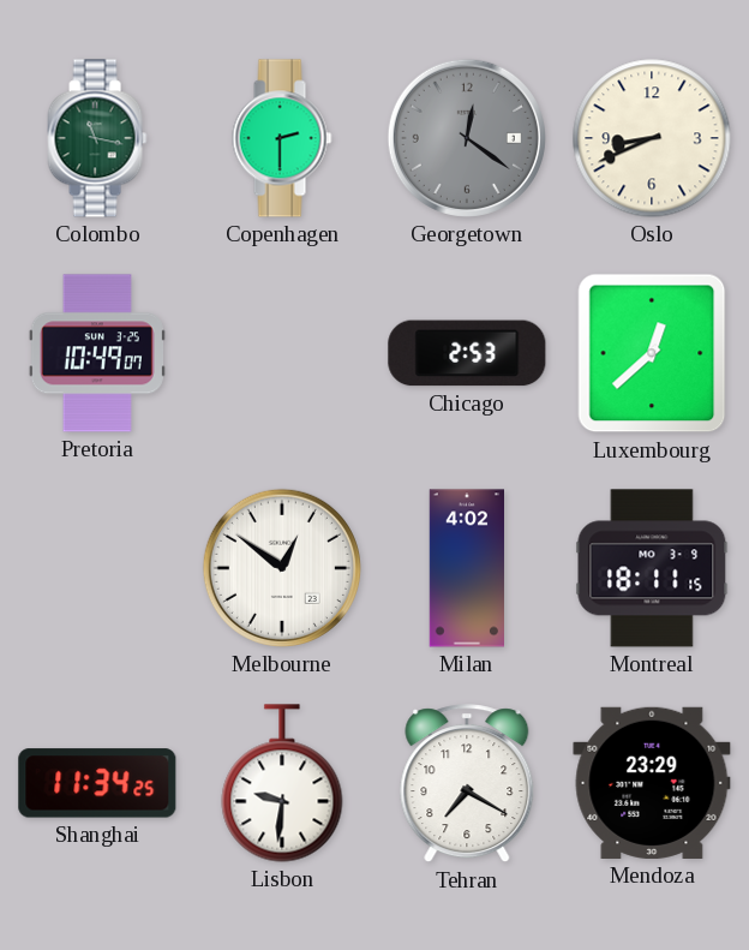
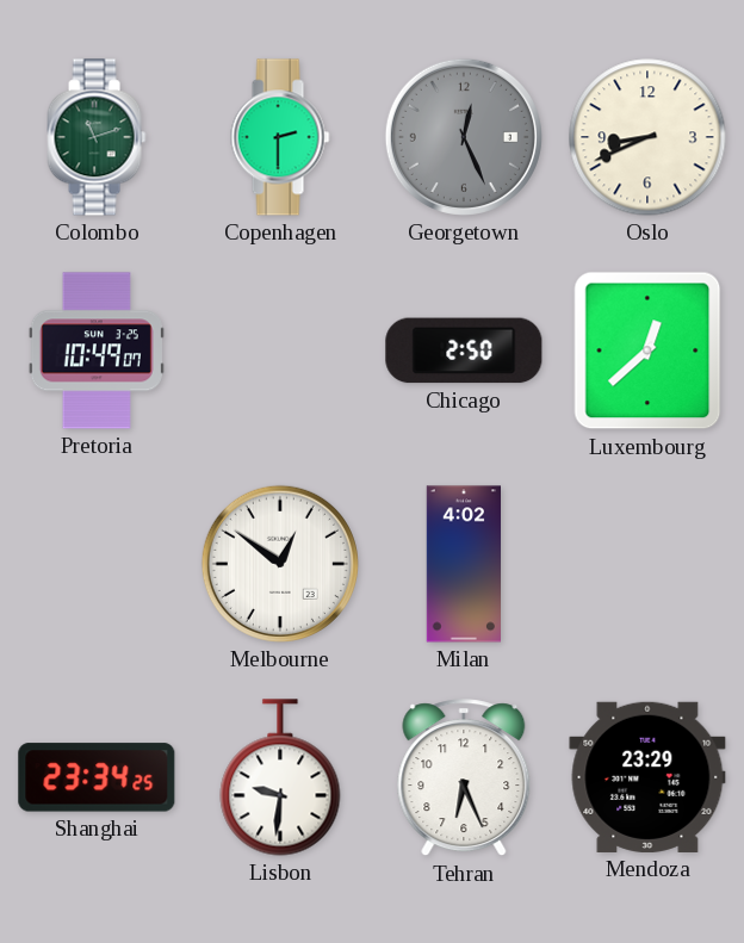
Colombo: 11:17 -> 11:12
Georgetown: 12:21 -> 12:26
Chicago: 2:53 -> 2:50
Montreal: 18:11 -> none
Shanghai: 11:34 -> 23:34
Tehran: 7:20 -> 6:26
